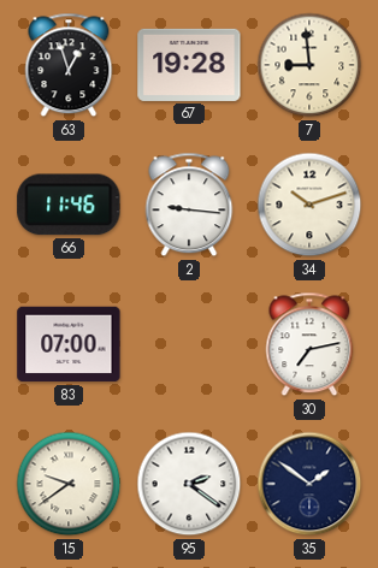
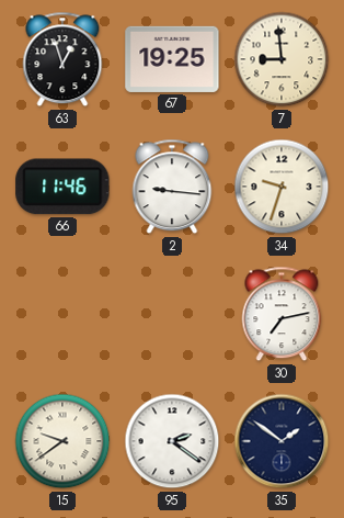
67: 19:28 -> 19:25
34: 10:12 -> 9:33
83: 07:00 -> none
